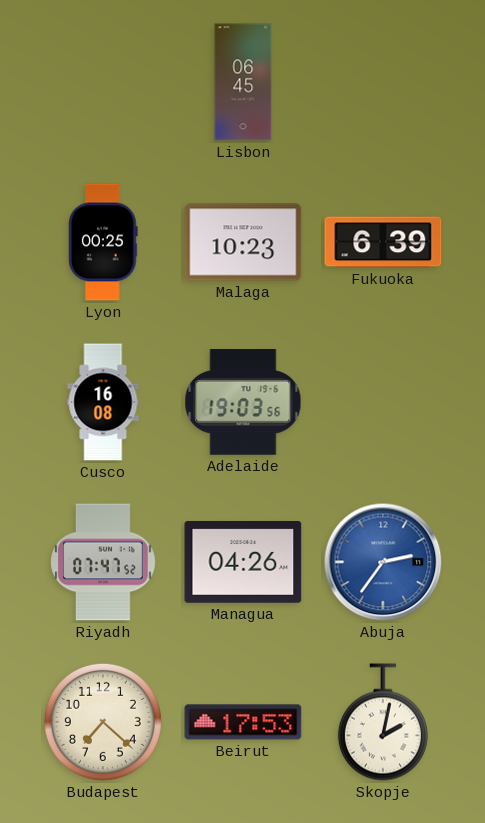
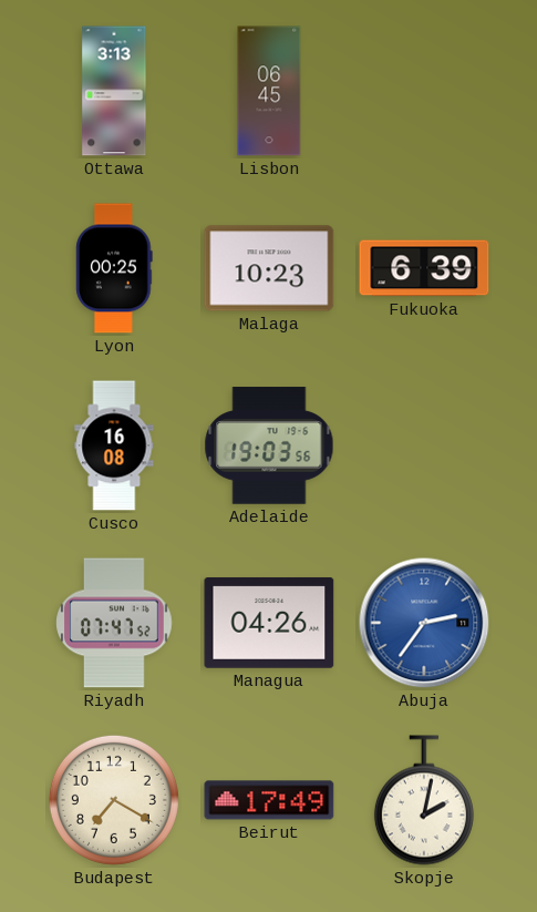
Ottawa: none -> 3:13
Budapest: 7:22 -> 7:20
Beirut: 17:53 -> 17:49
